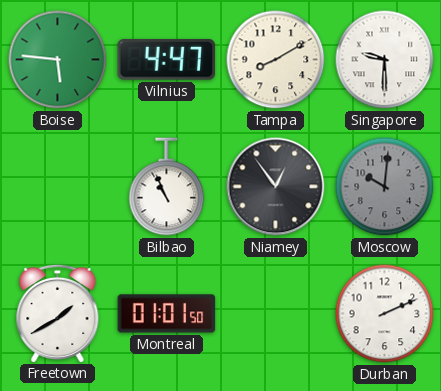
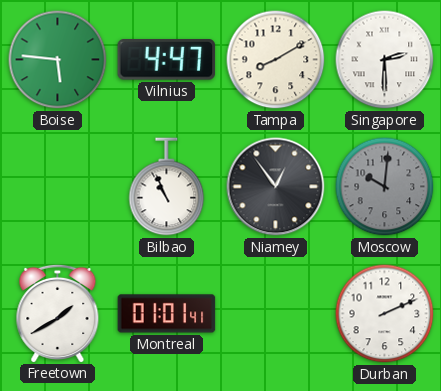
Singapore: 9:30 -> 2:30
Montreal: 01:01:50 -> 01:01:41
